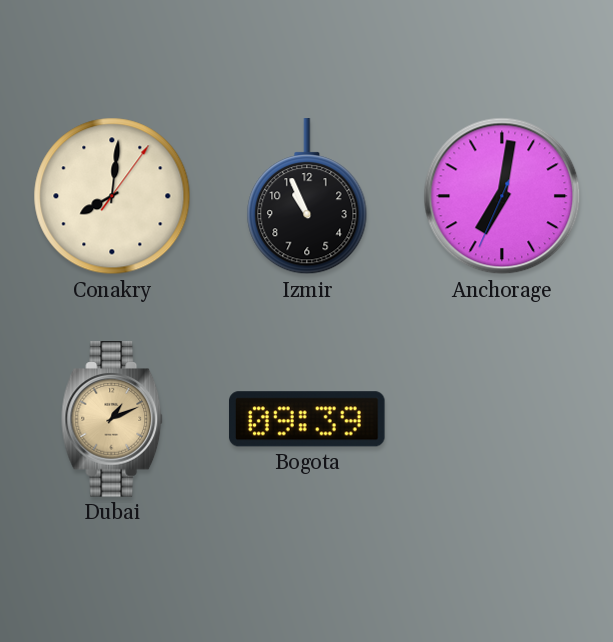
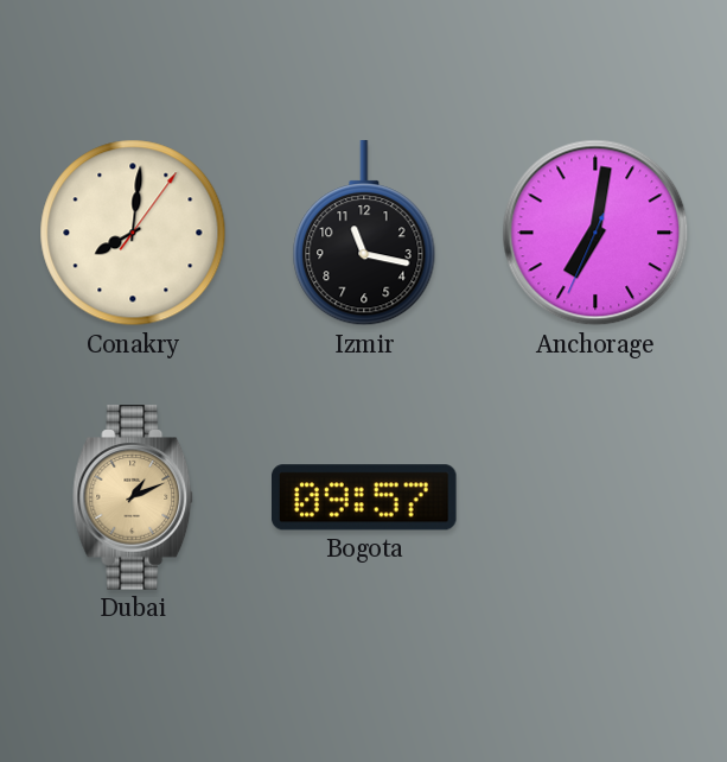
Izmir: 10:56 -> 11:17
Bogota: 09:39 -> 09:57
